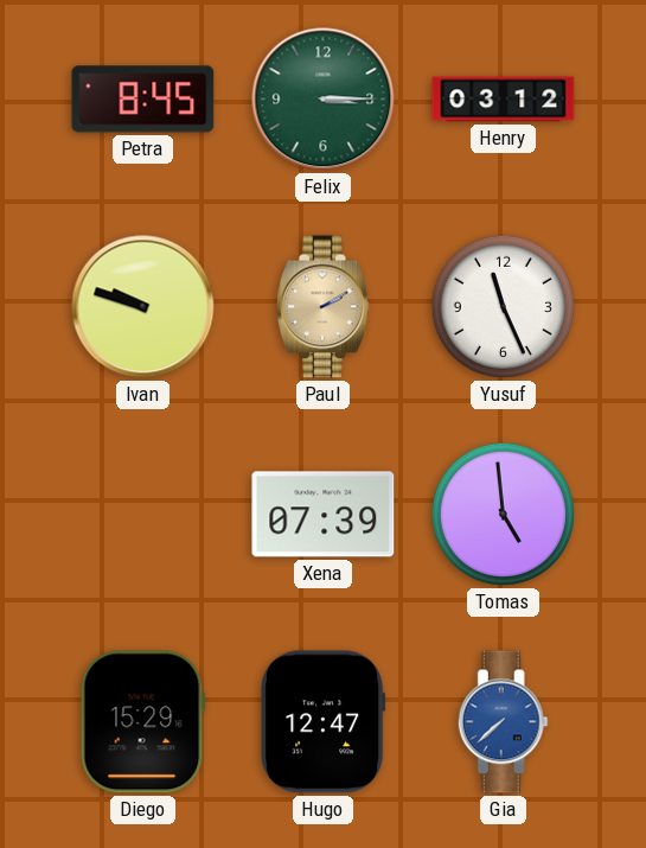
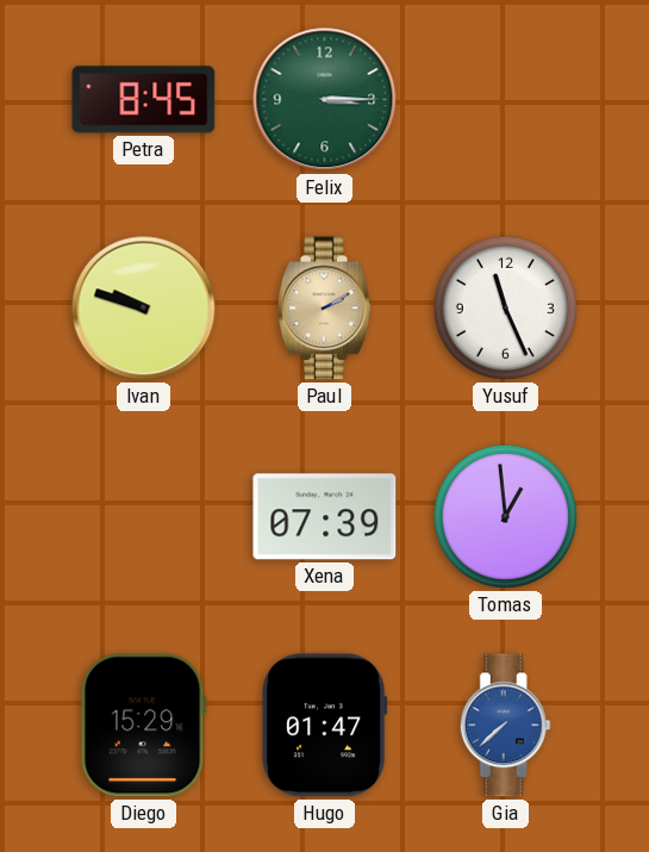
Henry: 03:12 -> none
Tomas: 4:59 -> 12:59
Hugo: 12:47 -> 01:47
